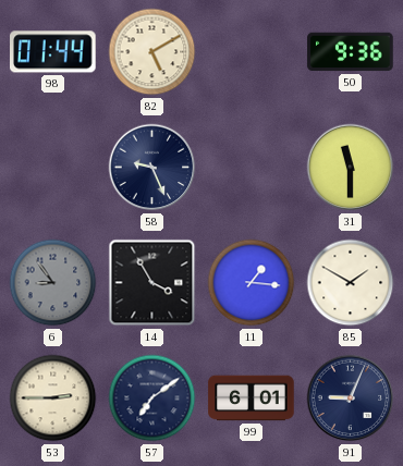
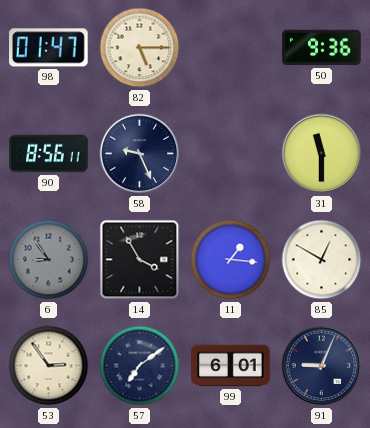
98: 01:44 -> 01:47
82: 5:10 -> 5:15
90: none -> 8:56
85: 1:50 -> 12:50
53: 2:45 -> 2:54
